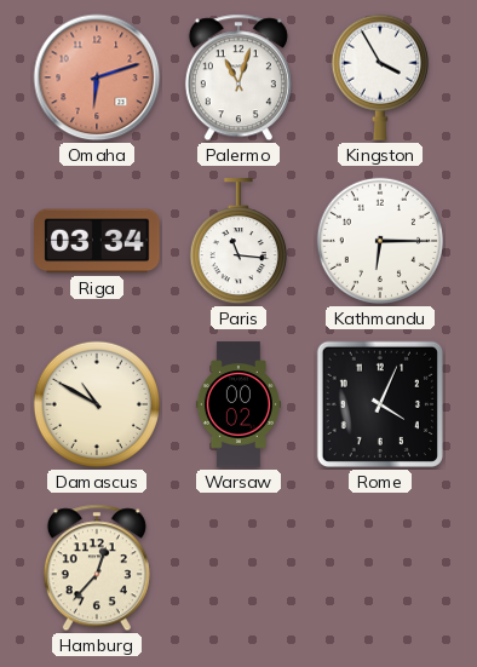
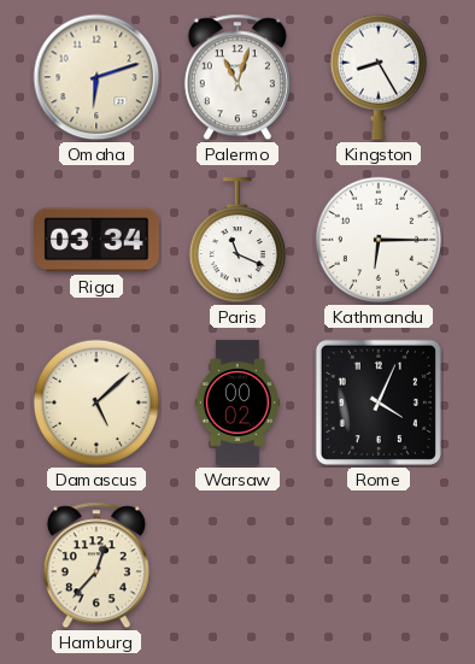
Omaha dial: salmon -> cream
Kingston: 3:55 -> 8:25
Paris: 11:16 -> 11:19
Damascus: 10:50 -> 5:08
